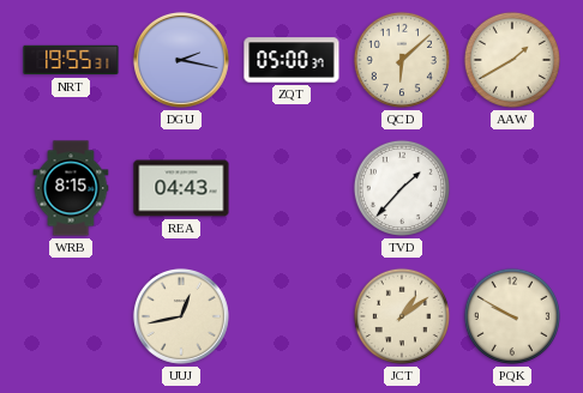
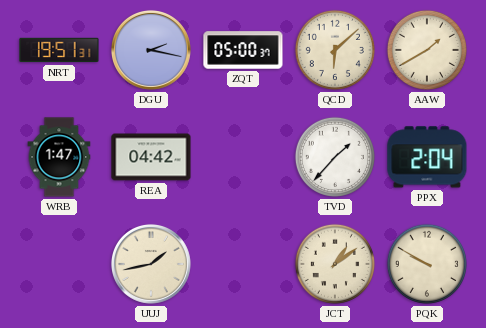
NRT: 19:55 -> 19:51
WRB: 8:15 -> 1:47
REA: 04:43 -> 04:42
PPX: none -> 2:04
UUJ: 12:43 -> 1:43
